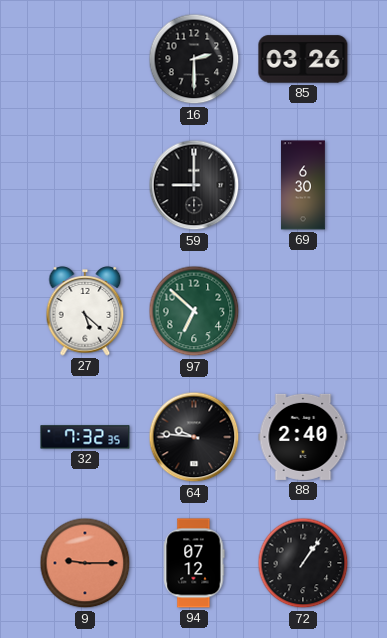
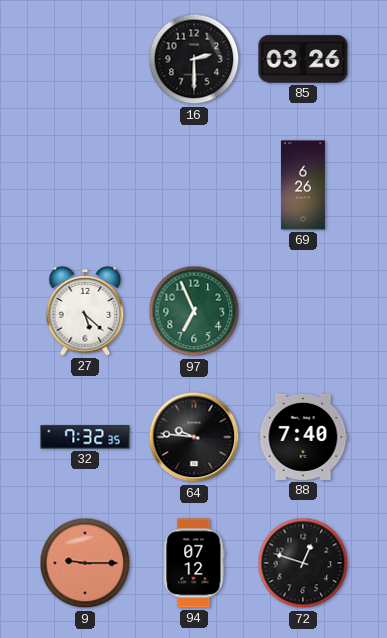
59: 9:00 -> none
69: 6:30 -> 6:26
97: 6:52 -> 6:56
88: 2:40 -> 7:40
72: 1:06 -> 12:48
